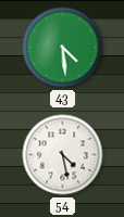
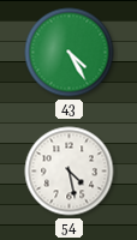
43: 4:29 -> 4:25
